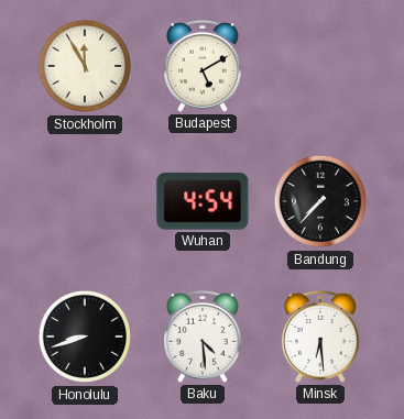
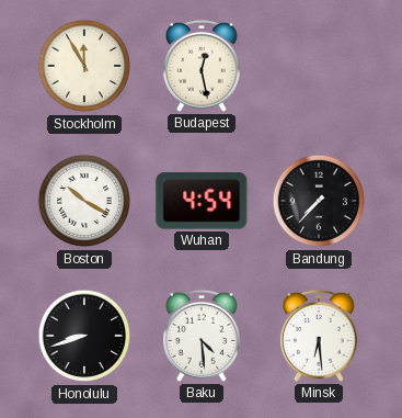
Budapest: 5:10 -> 12:28
Boston: none -> 10:20
